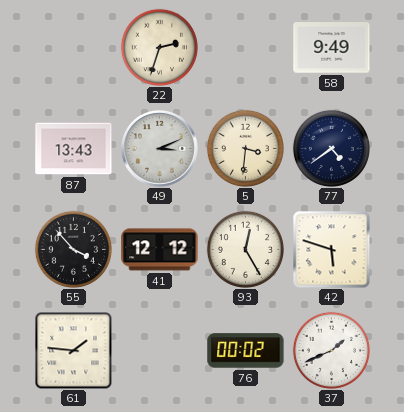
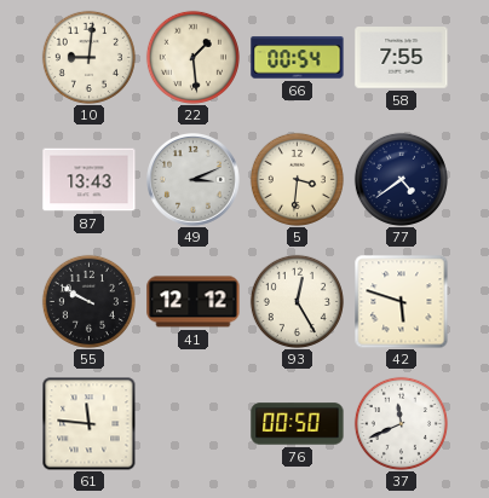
10: none -> 9:01
22: 2:33 -> 1:29
66: none -> 00:54
58: 9:49 -> 7:55
55: 3:53 -> 9:50
61: 1:46 -> 11:46
76: 00:02 -> 00:50
37: 1:41 -> 11:41
